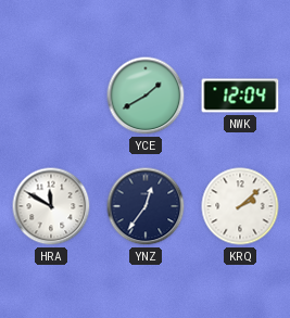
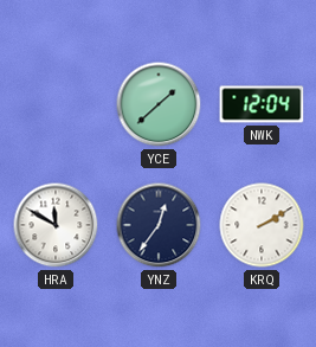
YCE: 1:40 -> 1:38
KRQ: 2:08 -> 2:10
